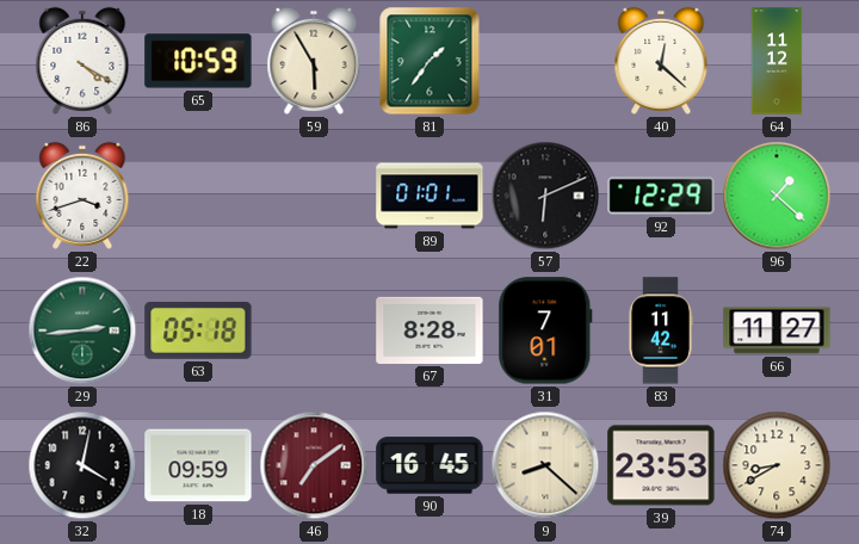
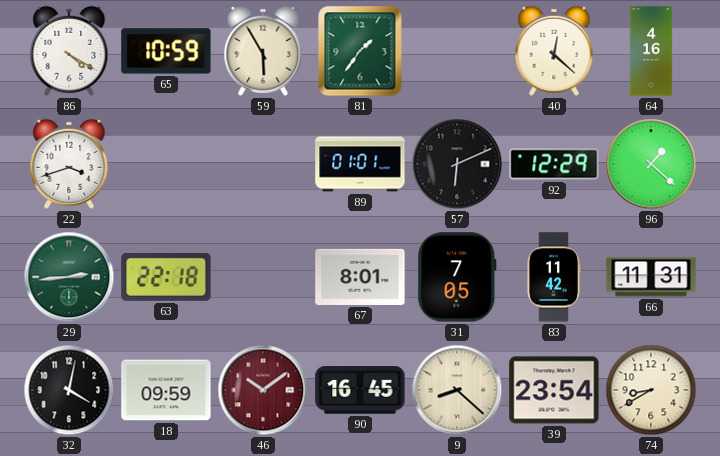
64: 11:12 -> 4:16
63: 05:18 -> 22:18
67: 8:28 -> 8:01
31: 7:01 -> 7:05
66: 11:27 -> 11:31
46: 7:09 -> 10:09
39: 23:53 -> 23:54
